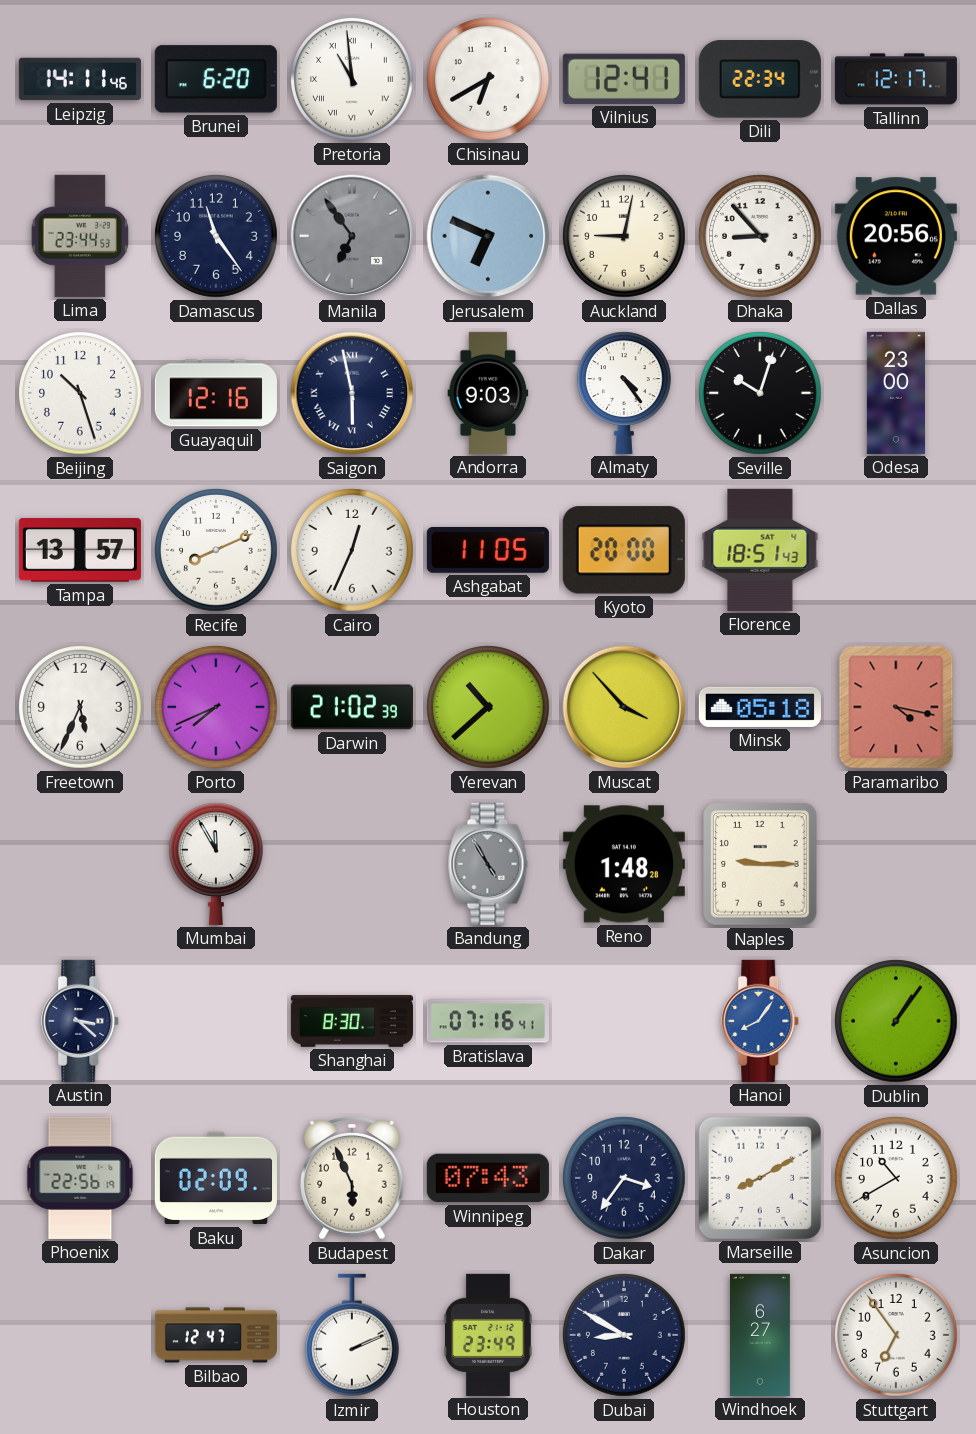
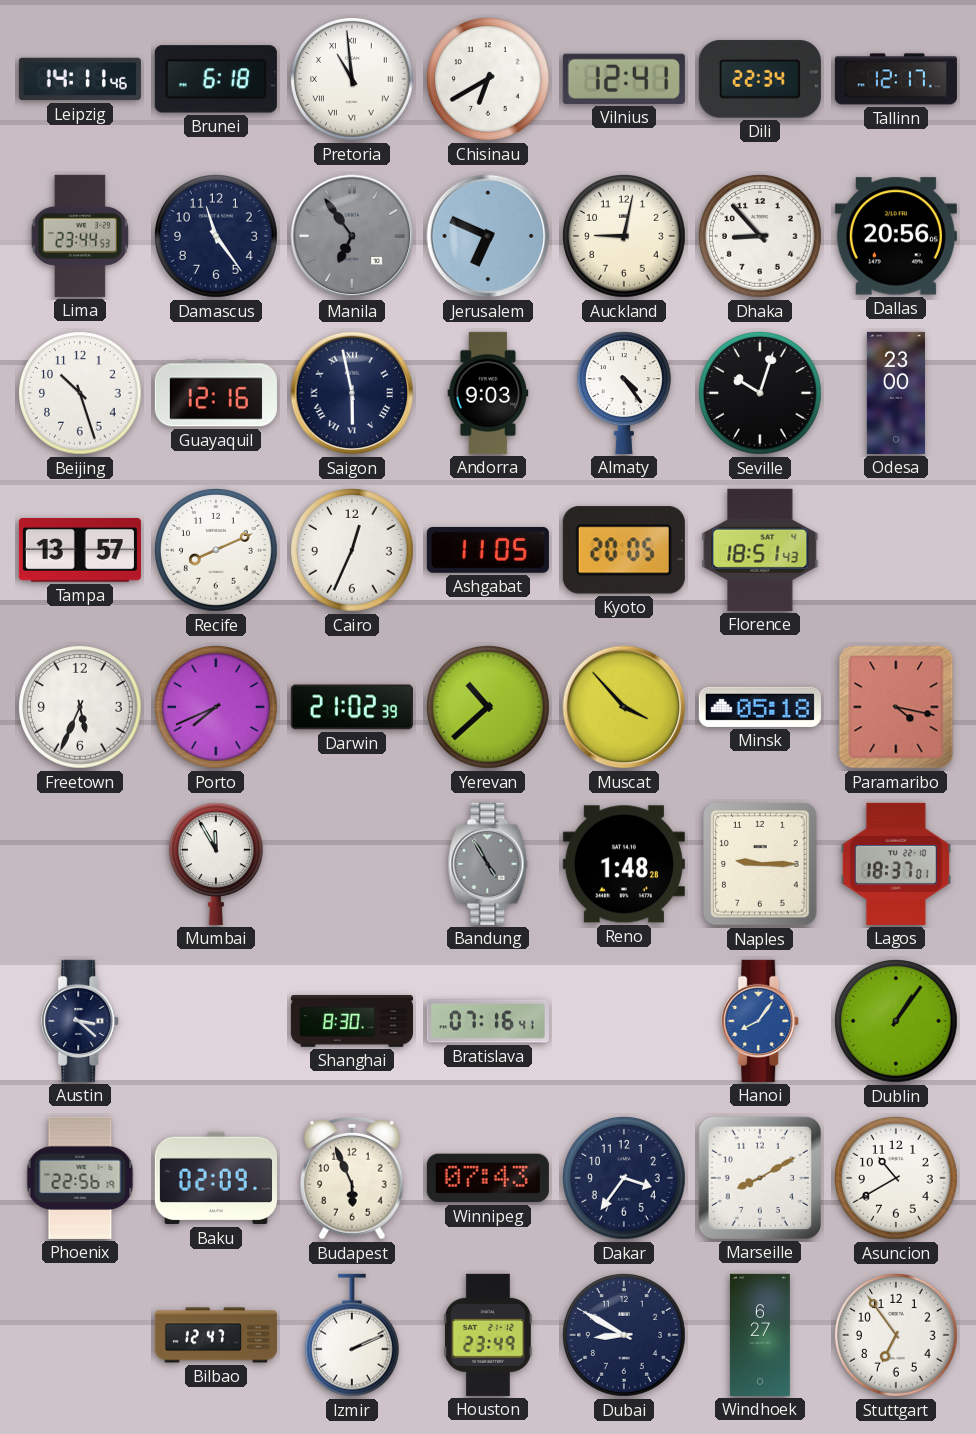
Brunei: 6:20 -> 6:18
Kyoto: 20:00 -> 20:05
Lagos: none -> 18:37
